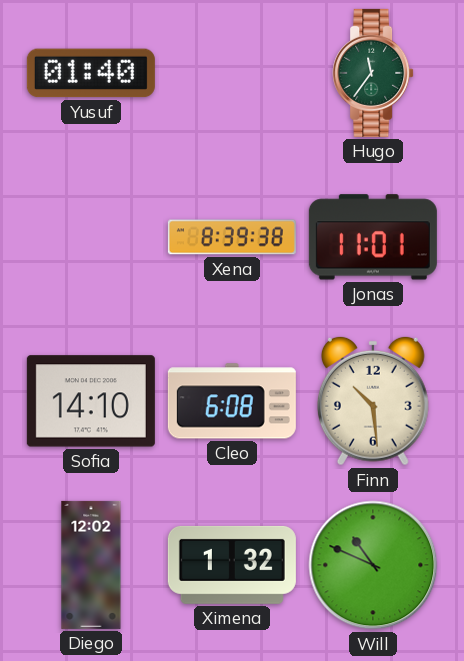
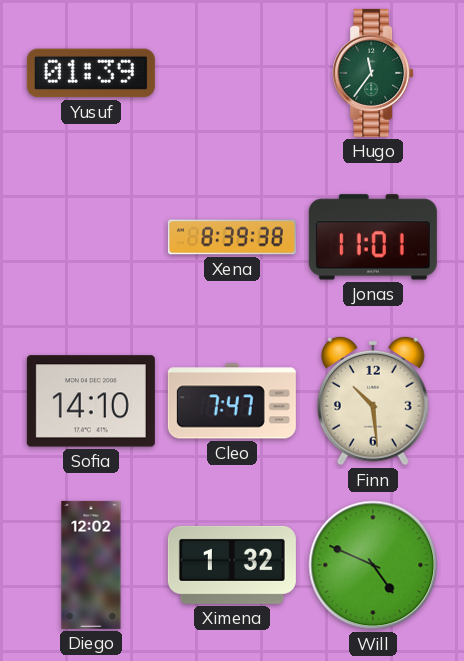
Yusuf: 01:40 -> 01:39
Cleo: 6:08 -> 7:47
Will: 10:49 -> 4:49
